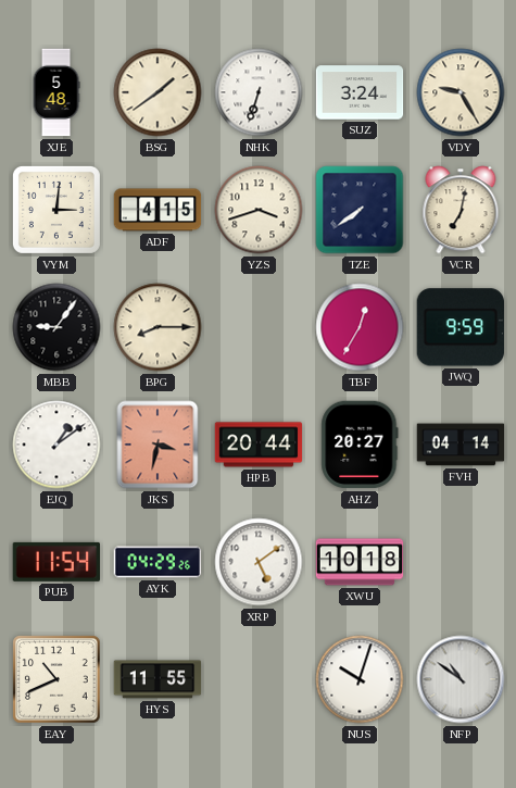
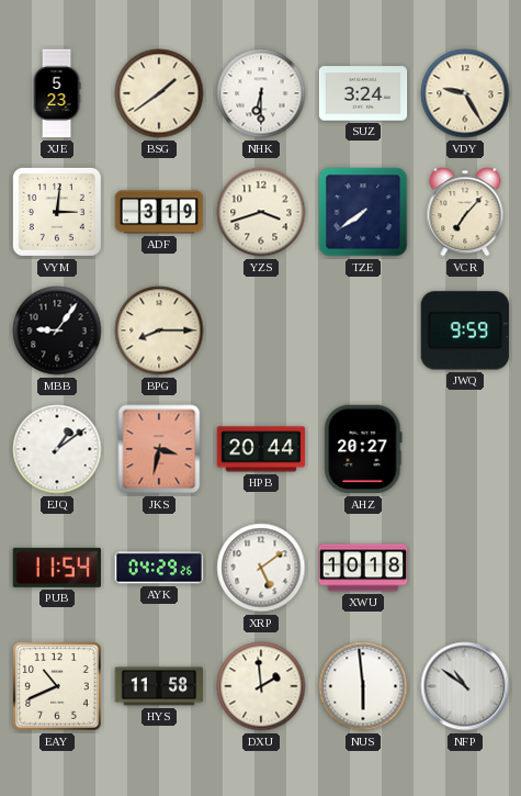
XJE: 5:48 -> 5:23
NHK: 6:33 -> 6:30
ADF: 4:15 -> 3:19
VCR: 7:02 -> 7:07
TBF: 12:35 -> none
FVH: 04:14 -> none
HYS: 11:55 -> 11:58
DXU: none -> 1:59
NUS: 10:03 -> 5:59
